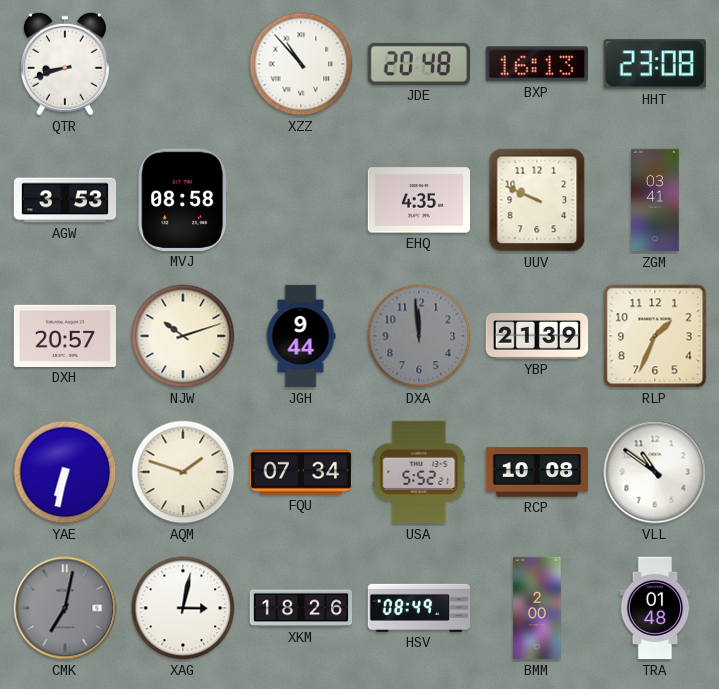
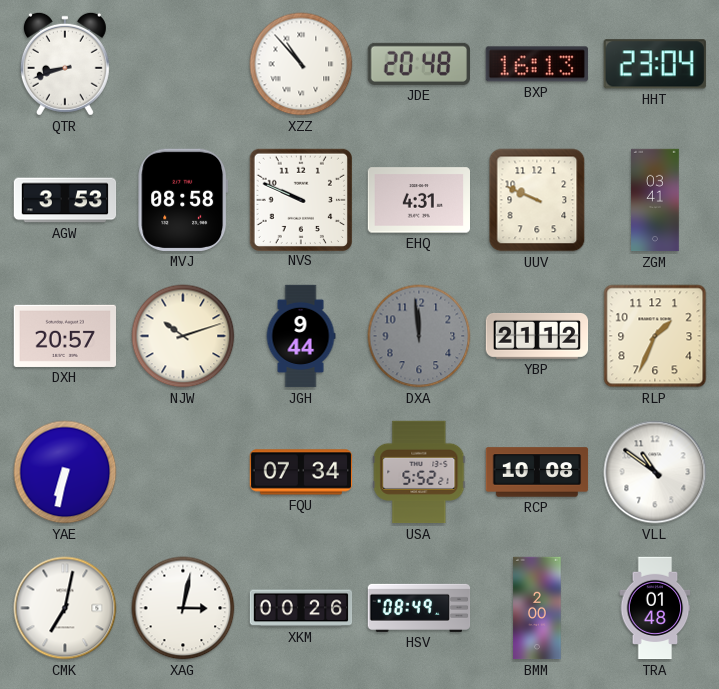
HHT: 23:08 -> 23:04
NVS: none -> 9:49
EHQ: 4:35 -> 4:31
YBP: 21:39 -> 21:12
AQM: 1:48 -> none
CMK dial: grey -> white
XKM: 18:26 -> 00:26
